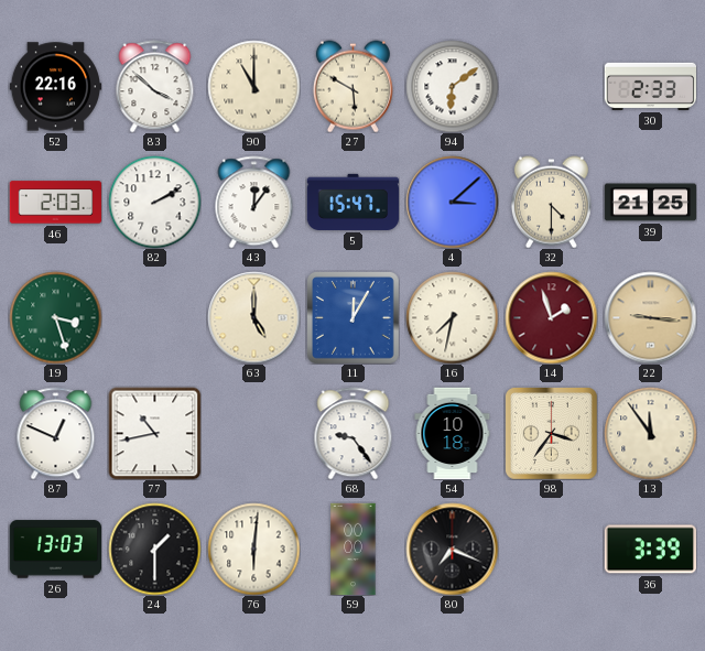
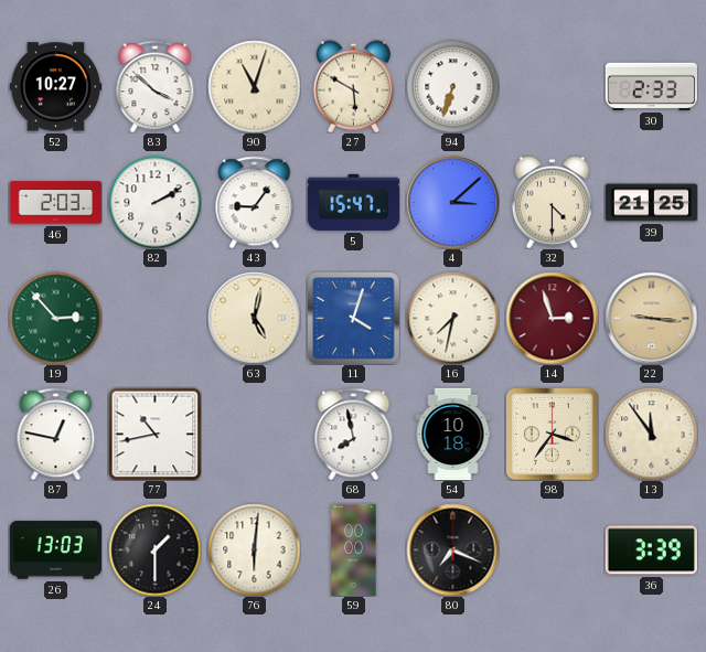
52: 22:16 -> 10:27
90: 11:00 -> 11:03
94: 6:09 -> 6:33
43: 12:06 -> 9:06
19: 3:27 -> 2:53
63: 5:00 -> 5:02
11: 12:05 -> 4:03
14: 1:57 -> 2:57
87: 12:49 -> 12:47
68: 9:24 -> 7:58
